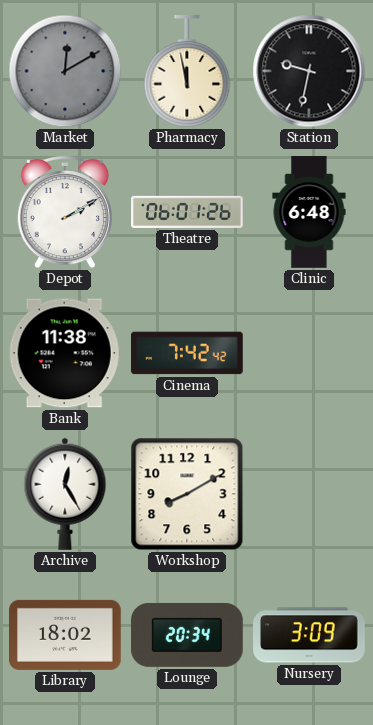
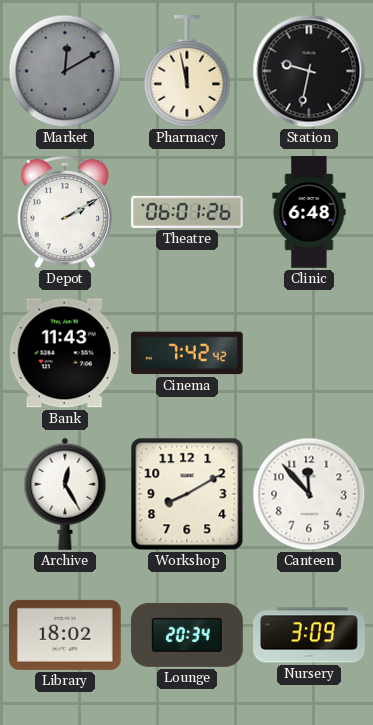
Bank: 11:38 -> 11:43
Canteen: none -> 11:53
